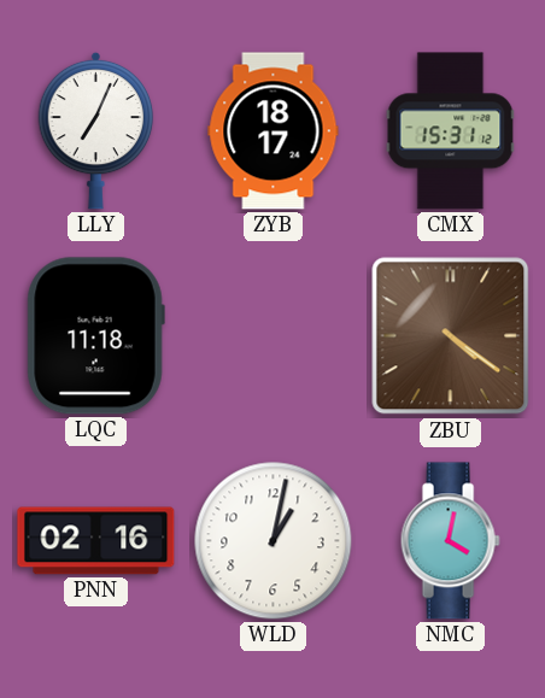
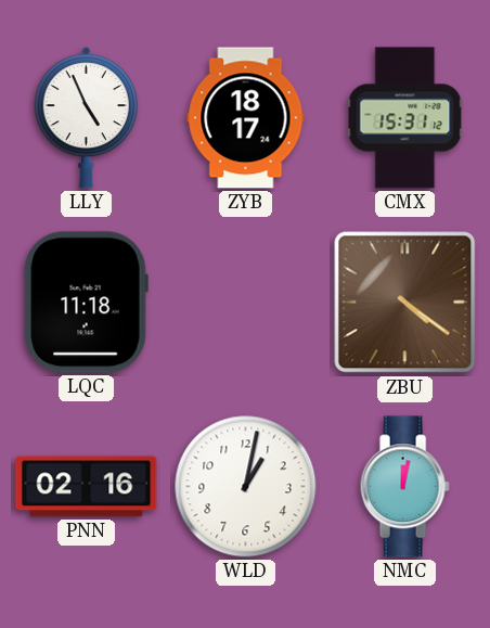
LLY: 7:04 -> 4:56
NMC: 4:02 -> 12:02
